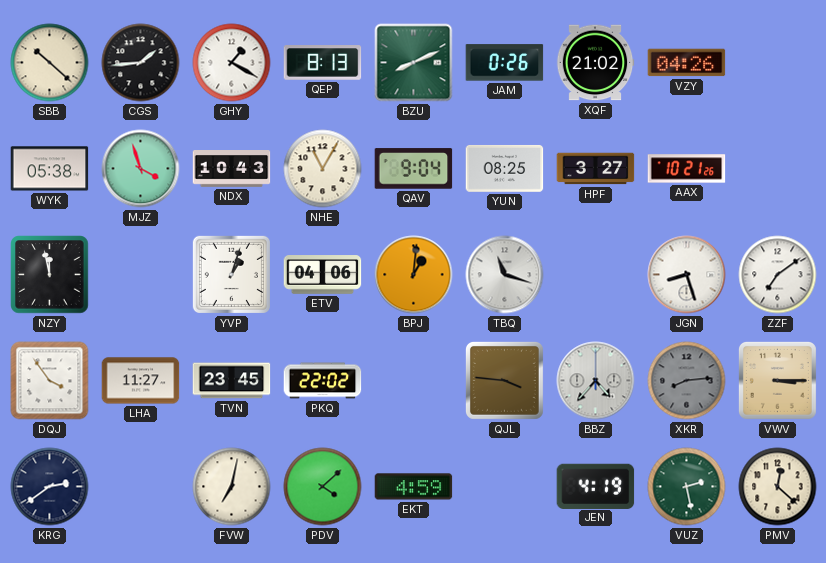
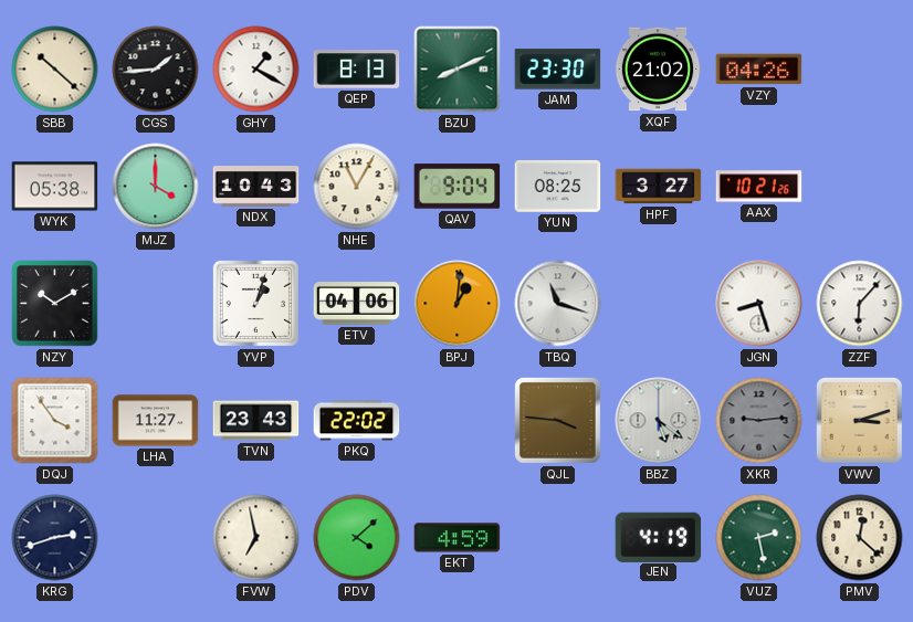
JAM: 0:26 -> 23:30
MJZ: 3:57 -> 4:00
NZY: 11:58 -> 10:10
ZZF: 7:09 -> 6:07
TVN: 23:45 -> 23:43
BBZ: 4:37 -> 5:21
XKR: 8:14 -> 9:14
VWV: 3:15 -> 3:12
KRG: 2:39 -> 2:42
FVW: 7:02 -> 6:58
